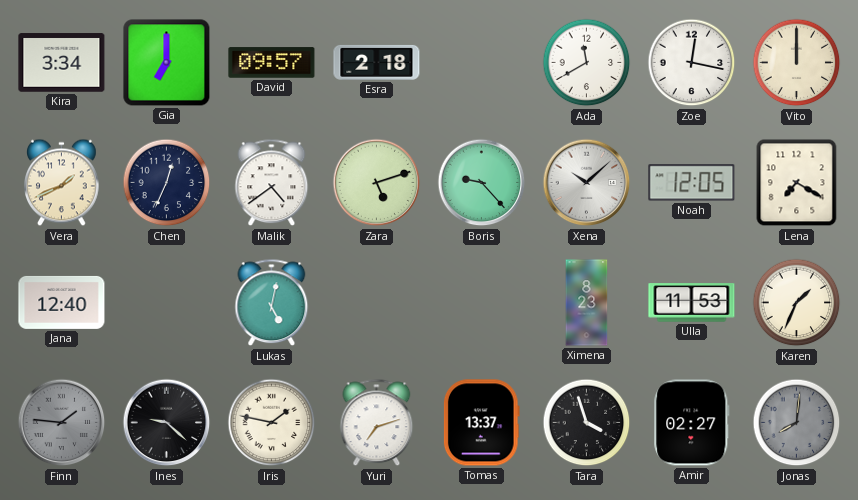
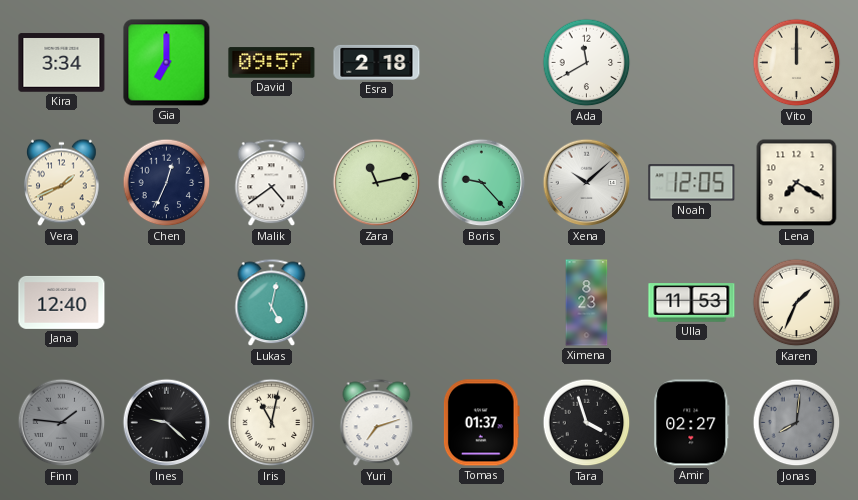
Zoe: 12:17 -> none
Zara: 5:12 -> 11:13
Iris: 1:47 -> 11:02
Tomas: 13:37 -> 01:37
